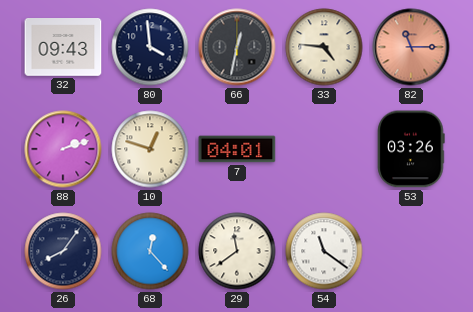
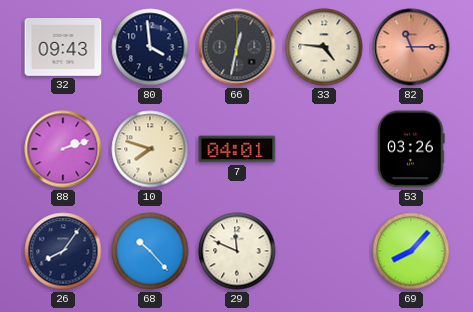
10: 12:48 -> 7:48
68: 12:23 -> 10:23
29: 11:39 -> 11:49
54: 11:21 -> none
69: none -> 8:07
